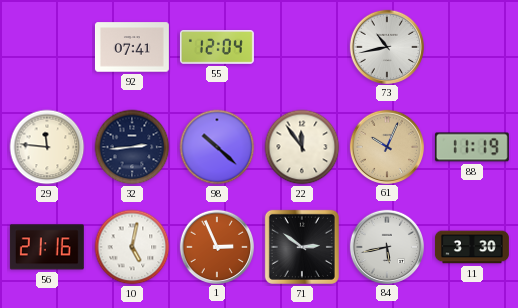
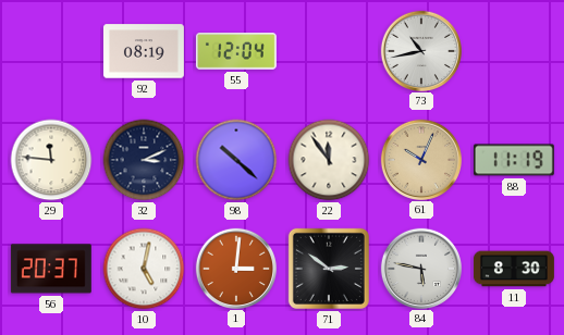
92: 07:41 -> 08:19
32: 2:44 -> 3:11
56: 21:16 -> 20:37
1: 2:56 -> 3:01
84: 5:43 -> 5:47
11: 3:30 -> 8:30
